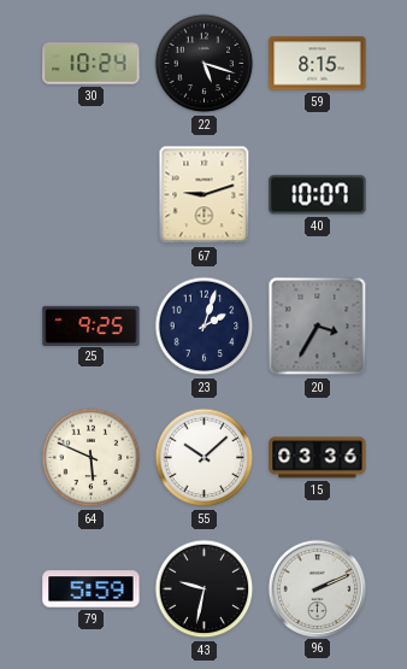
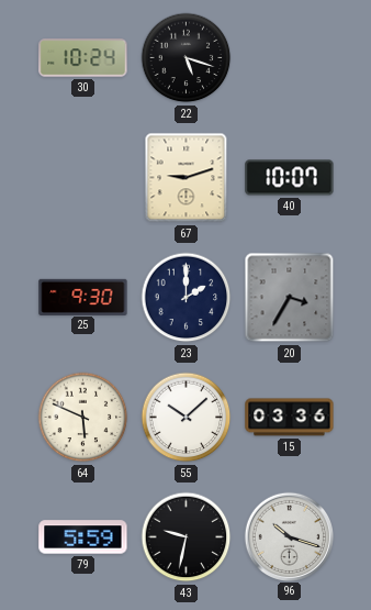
59: 8:15 -> none
25: 9:25 -> 9:30
23: 2:03 -> 2:00
96: 2:11 -> 10:18
